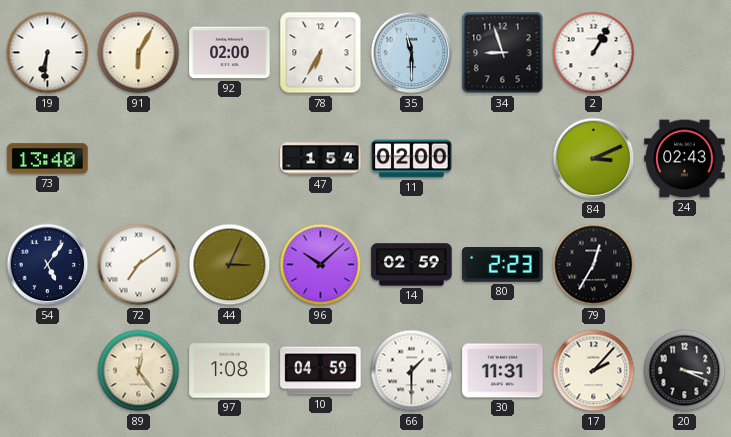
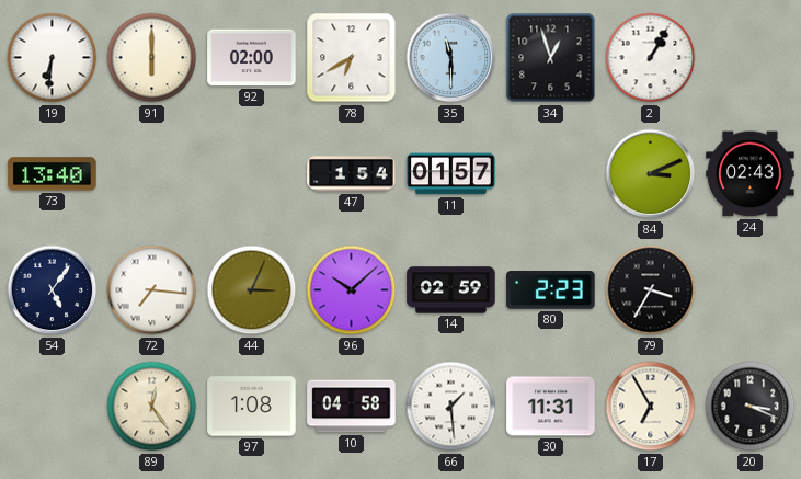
91: 6:05 -> 6:00
78: 6:35 -> 6:40
34: 8:57 -> 12:57
11: 02:00 -> 01:57
72: 7:09 -> 7:16
79: 12:35 -> 3:35
10: 04:59 -> 04:58
66: 1:30 -> 1:29
17: 2:07 -> 6:55
